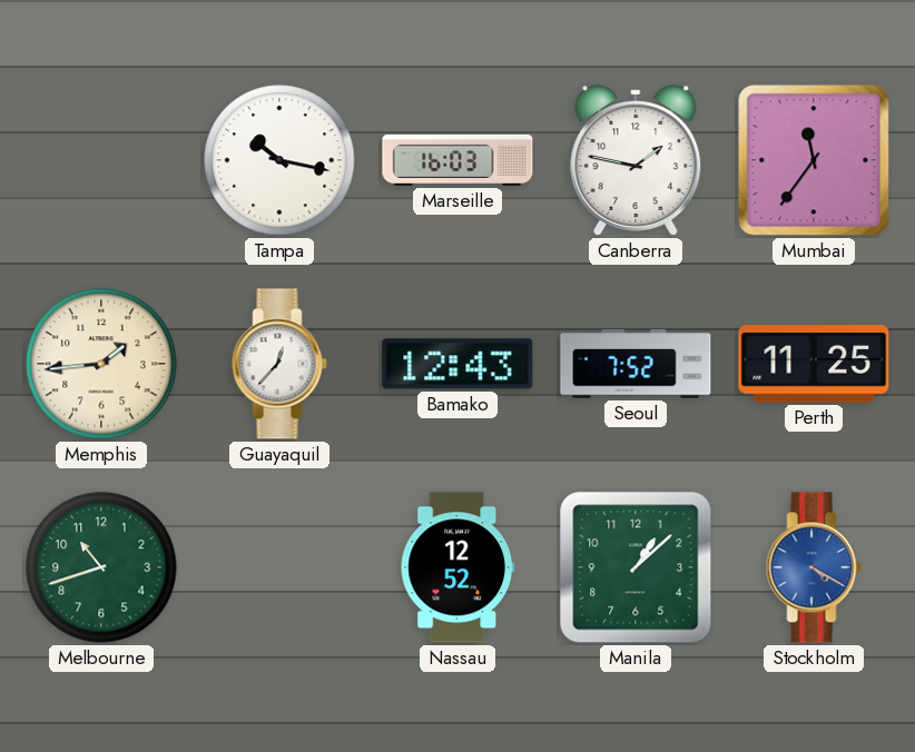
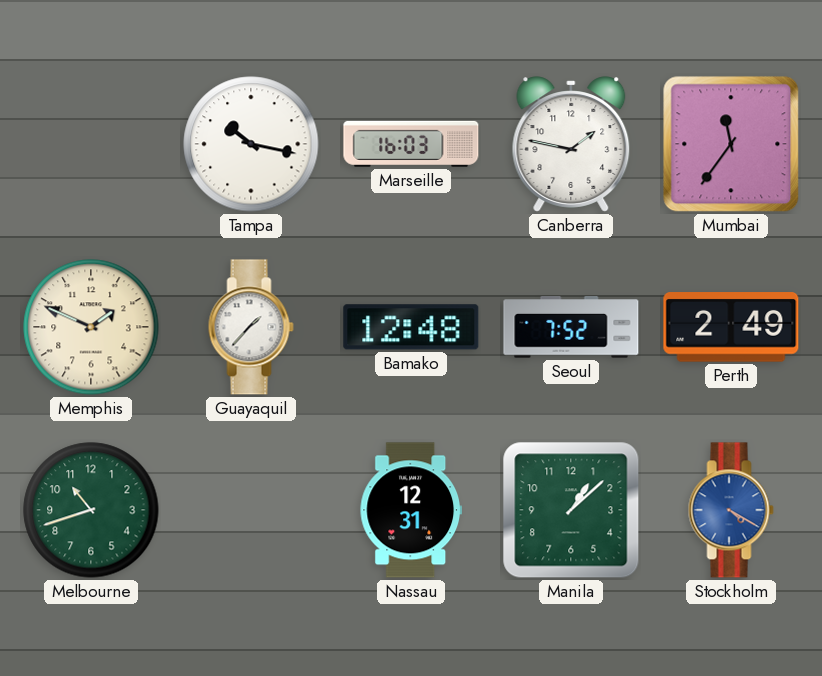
Memphis: 1:44 -> 1:49
Guayaquil: 12:37 -> 1:37
Bamako: 12:43 -> 12:48
Perth: 11:25 -> 2:49
Nassau: 12:52 -> 12:31
